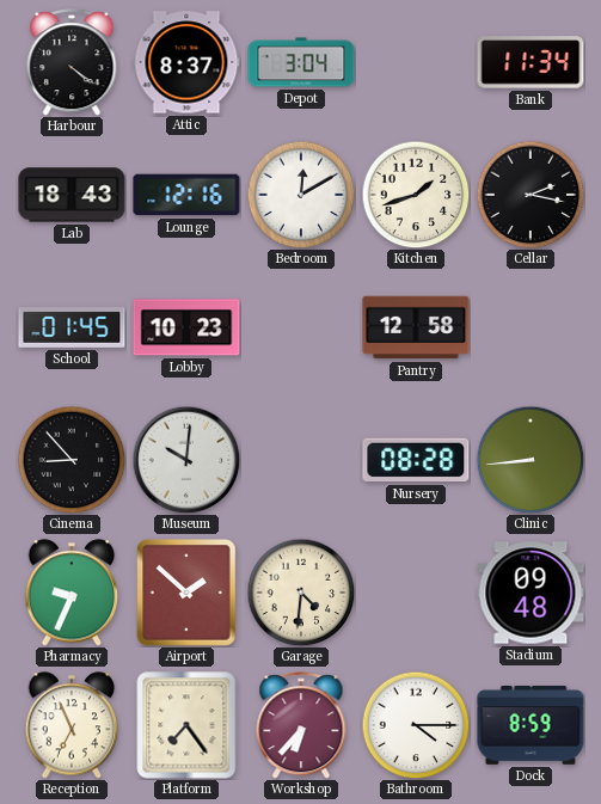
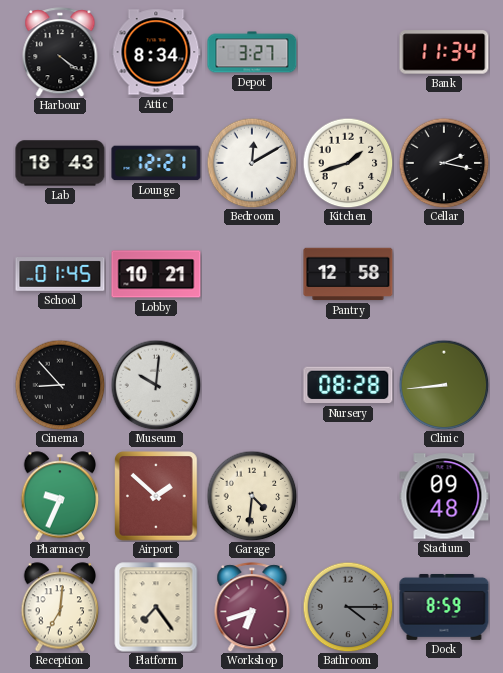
Attic: 8:37 -> 8:34
Depot: 3:04 -> 3:27
Lounge: 12:16 -> 12:21
Lobby: 10:23 -> 10:21
Reception: 6:56 -> 7:01
Workshop: 6:37 -> 6:42
Bathroom dial: white -> grey
